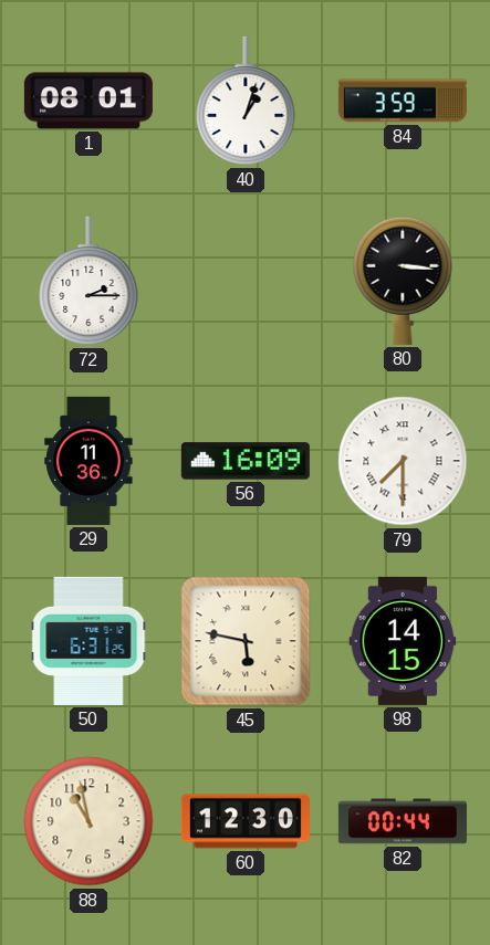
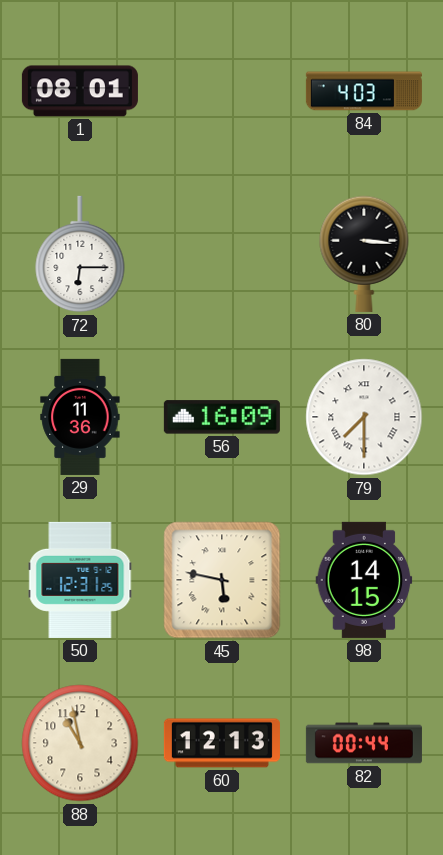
40: 1:03 -> none
84: 3:59 -> 4:03
72: 2:15 -> 6:15
50: 6:31 -> 12:31
60: 12:30 -> 12:13
